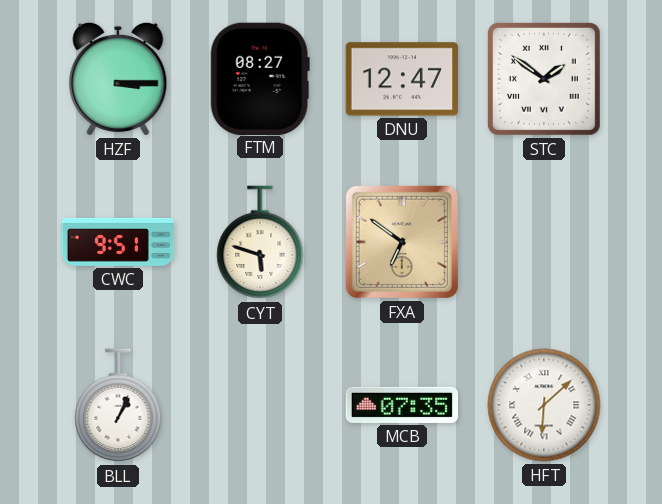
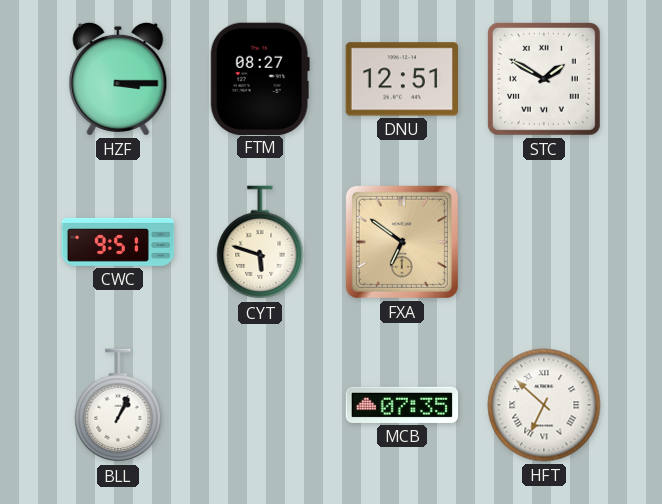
DNU: 12:47 -> 12:51
STC: 1:51 -> 1:50
HFT: 6:08 -> 6:52
